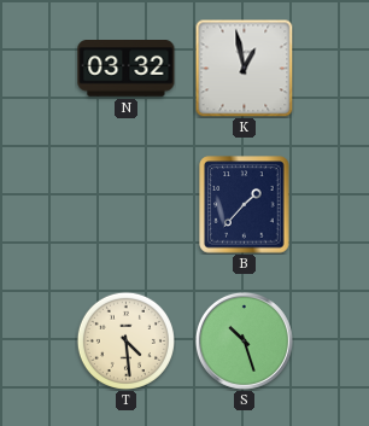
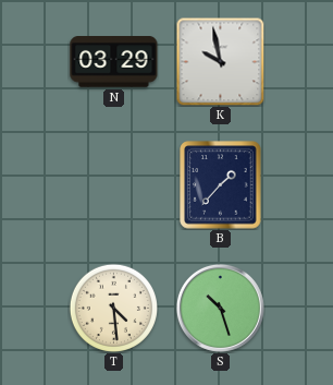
N: 03:32 -> 03:29
K: 12:58 -> 9:58
